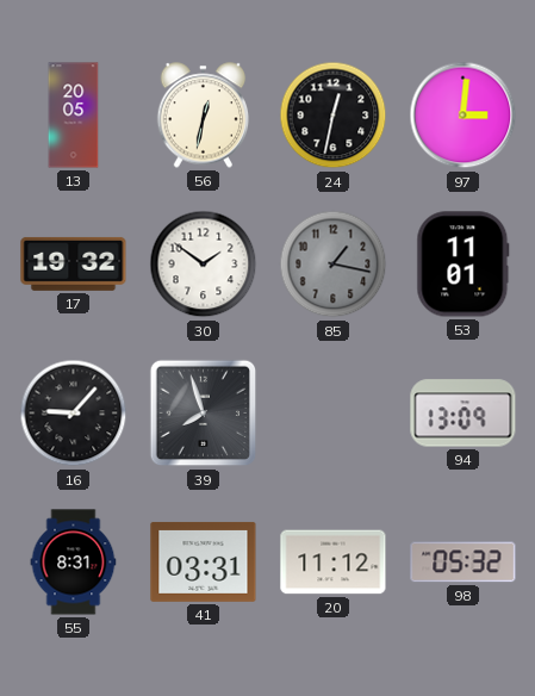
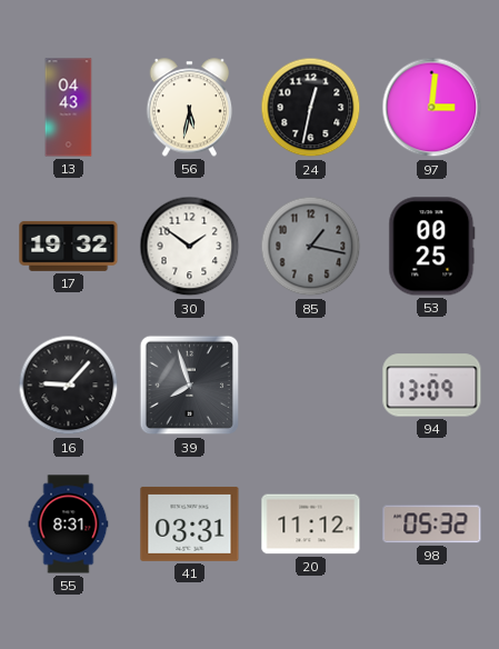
13: 20:05 -> 04:43
56: 12:32 -> 5:32
53: 11:01 -> 00:25
